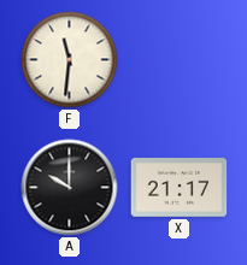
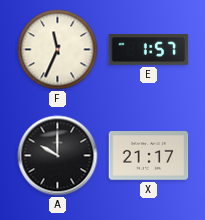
F: 11:31 -> 11:34
E: none -> 1:57
